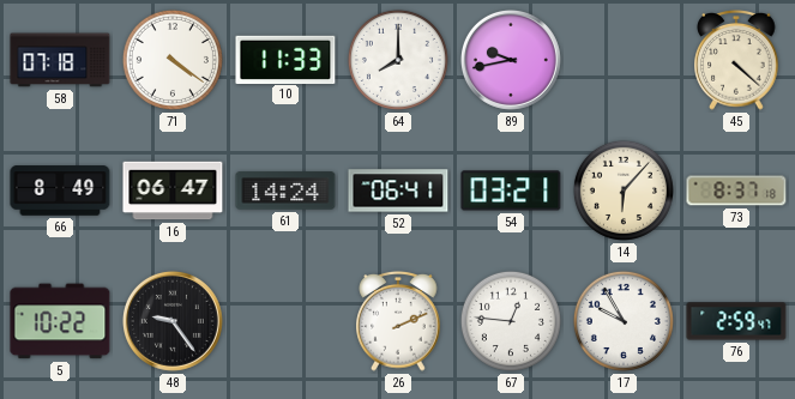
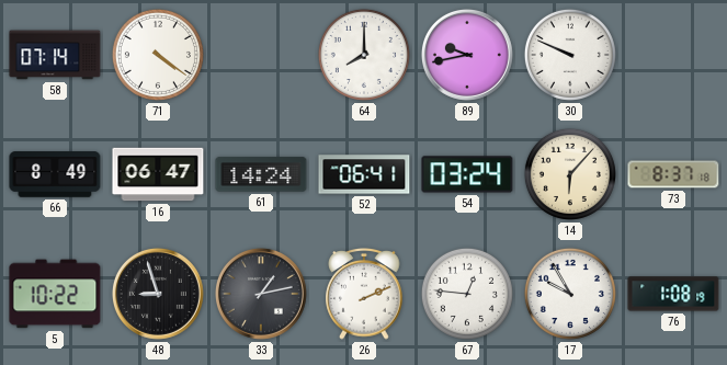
58: 07:18 -> 07:14
10: 11:33 -> none
30: none -> 9:49
45: 4:22 -> none
54: 03:21 -> 03:24
48: 9:24 -> 8:57
33: none -> 1:13
76: 2:59 -> 1:08
